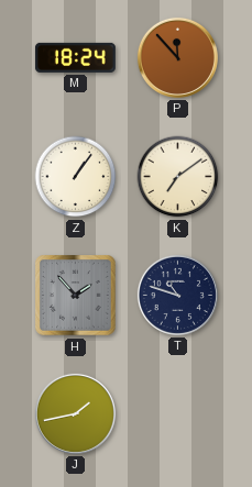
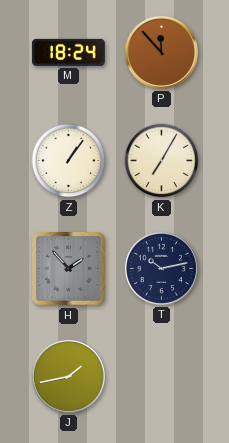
K: 7:09 -> 7:05
T: 10:48 -> 10:13
